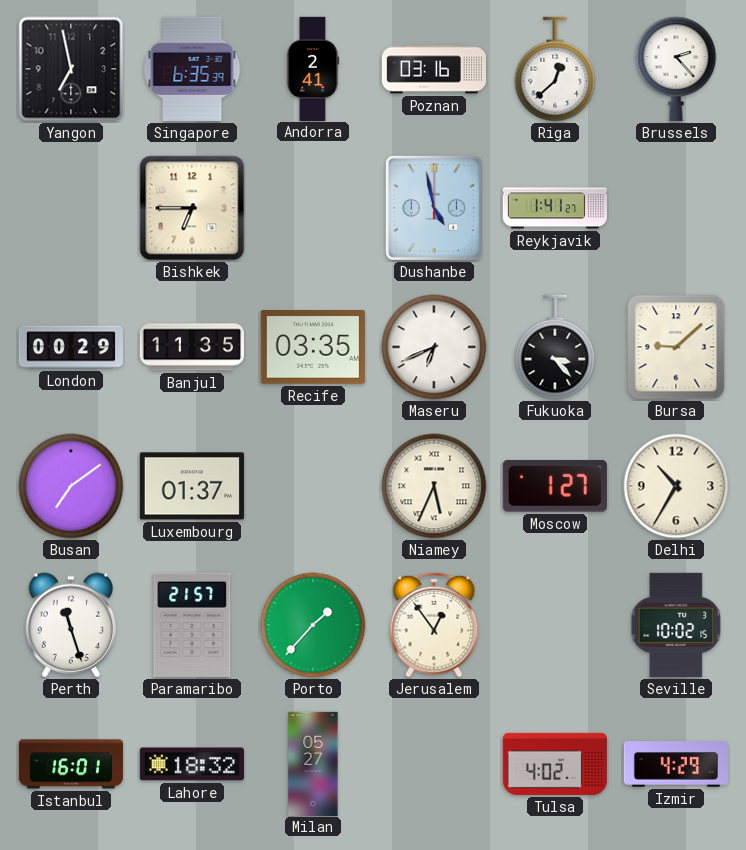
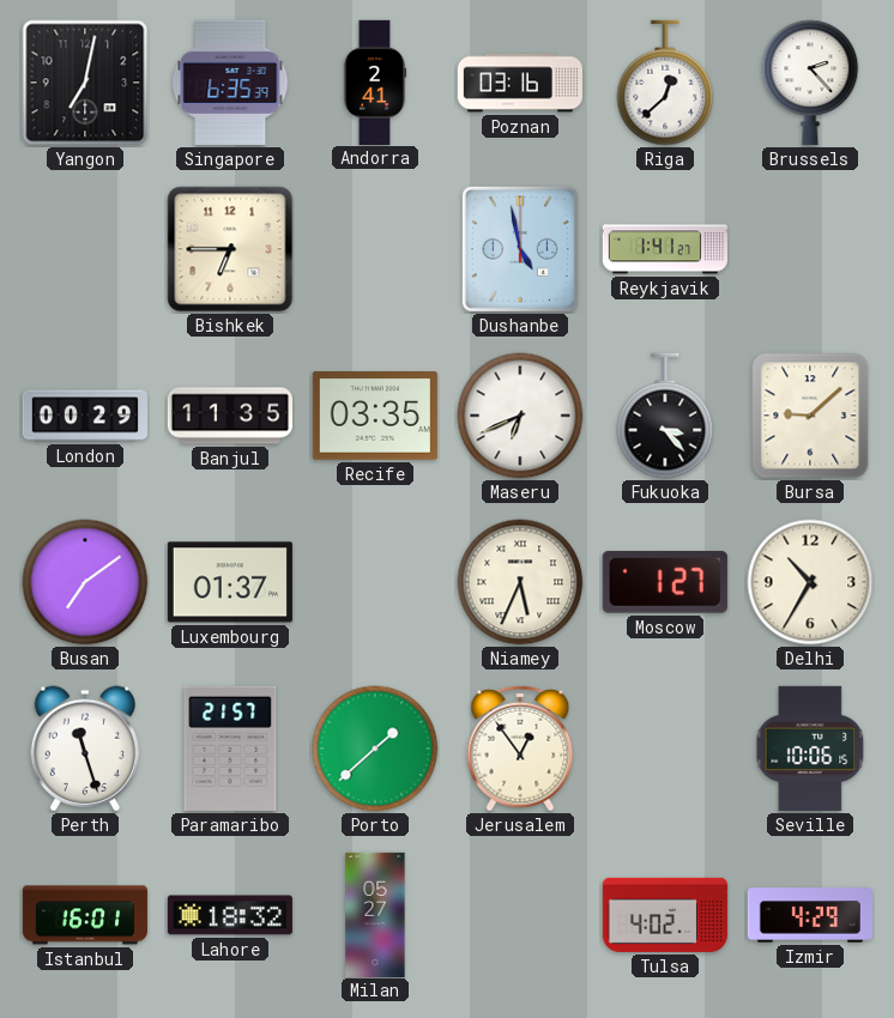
Yangon: 6:58 -> 7:02
Porto: 1:37 -> 1:38
Seville: 10:02 -> 10:06
